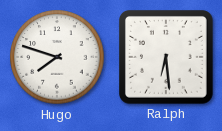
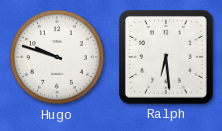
Hugo: 7:48 -> 9:48
